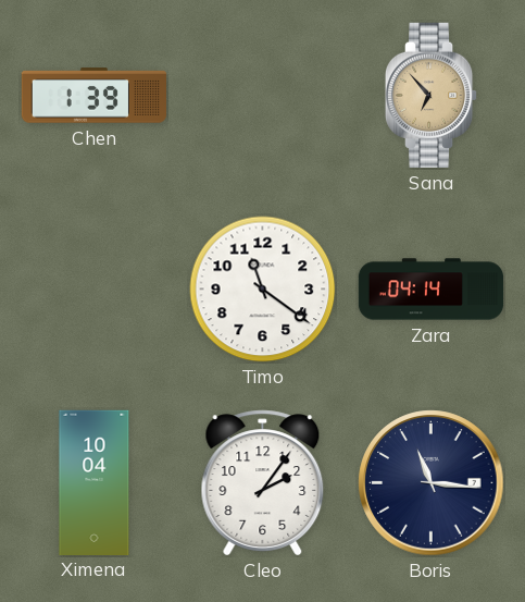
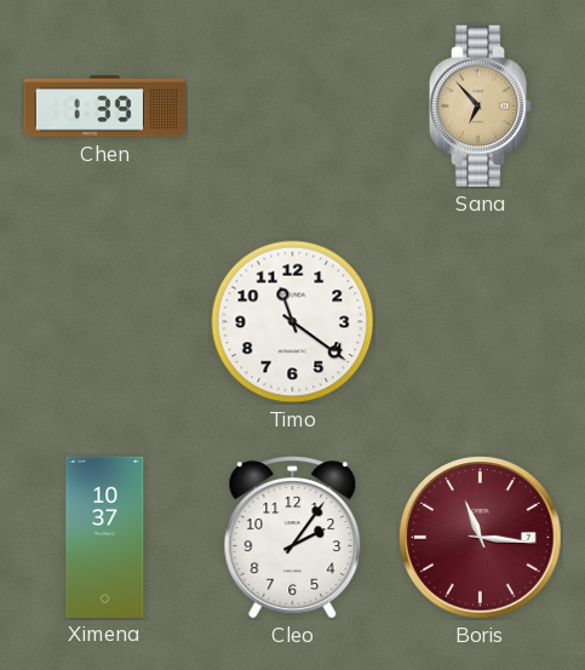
Zara: 04:14 -> none
Ximena: 10:04 -> 10:37
Boris dial: navy -> burgundy
